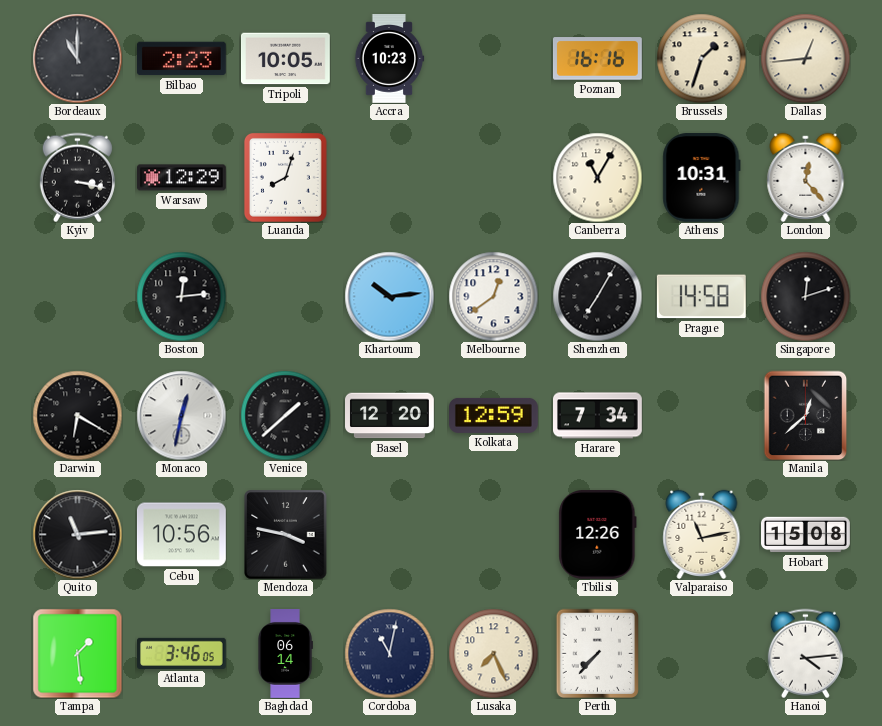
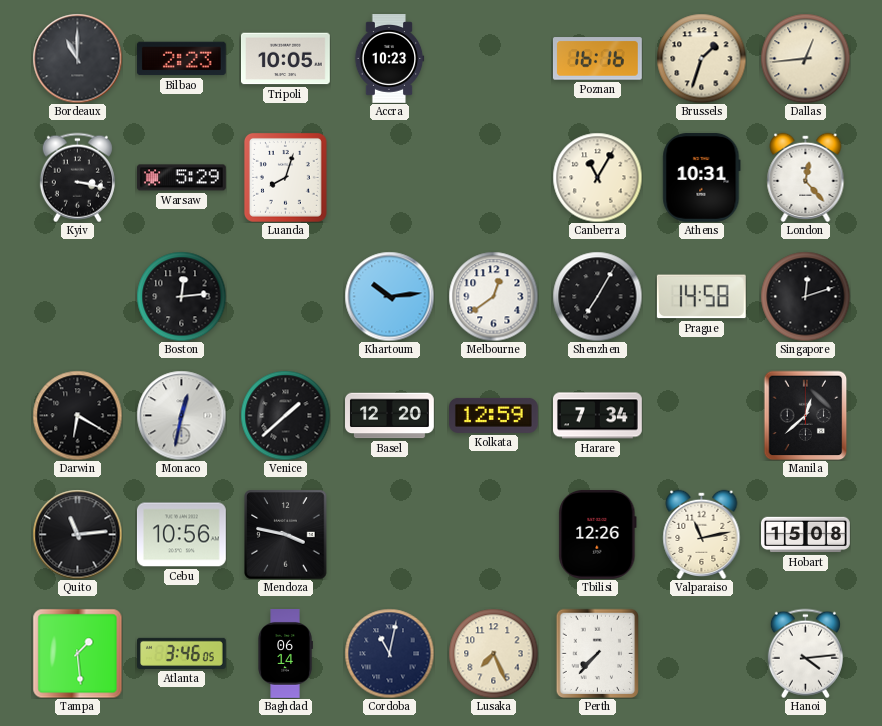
Warsaw: 12:29 -> 5:29
